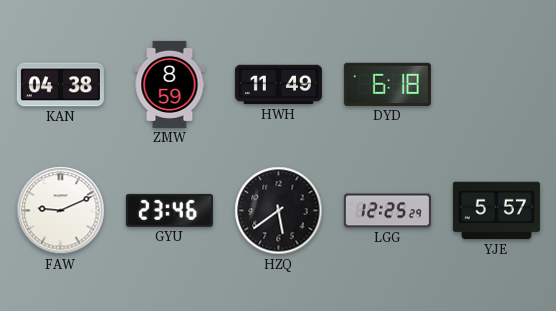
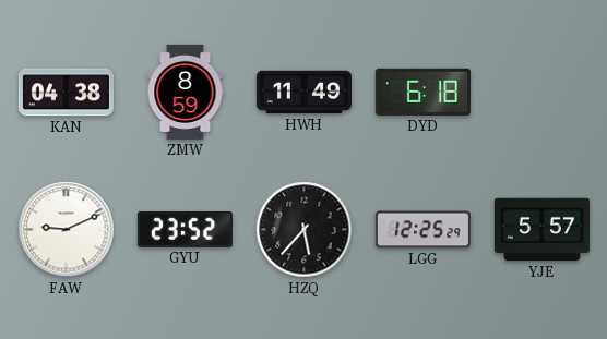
GYU: 23:46 -> 23:52
HZQ: 5:39 -> 5:37
